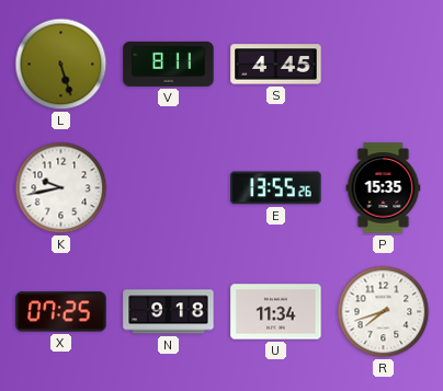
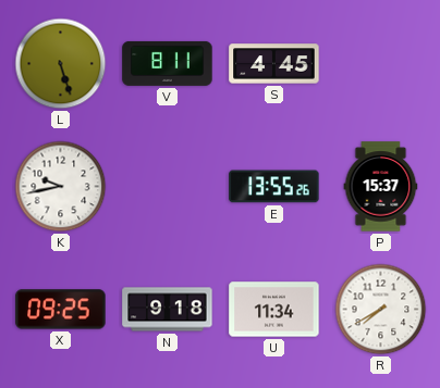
P: 15:35 -> 15:37
X: 07:25 -> 09:25
R: 7:42 -> 7:40
